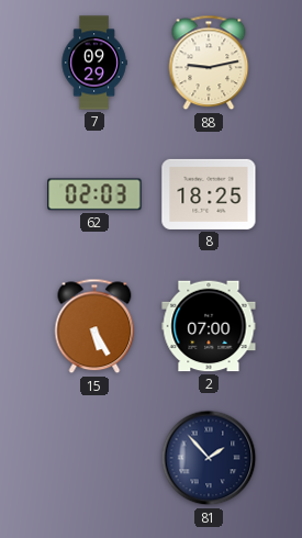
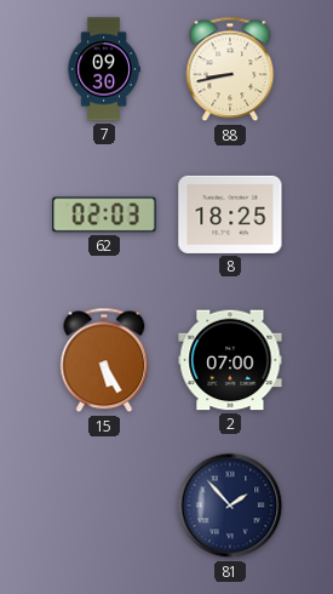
7: 09:29 -> 09:30
88: 9:13 -> 8:43
